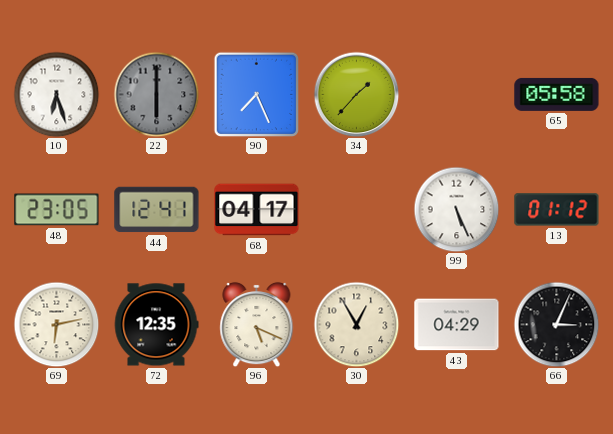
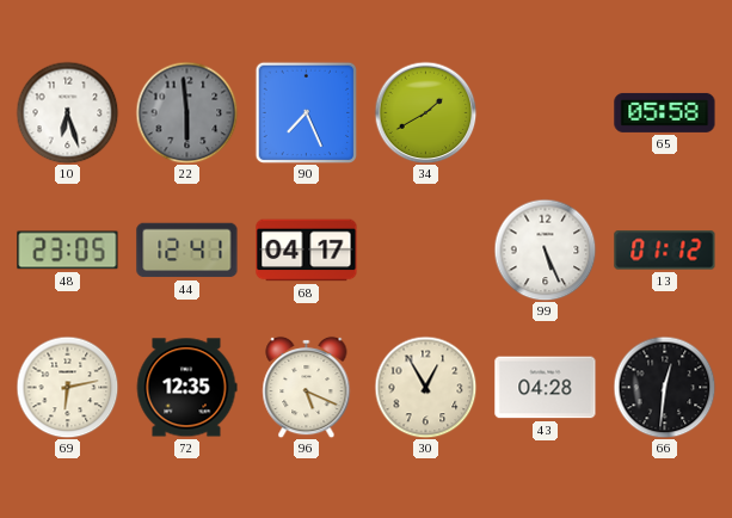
22: 6:00 -> 5:59
34: 1:37 -> 1:40
43: 04:29 -> 04:28
66: 3:04 -> 12:31
